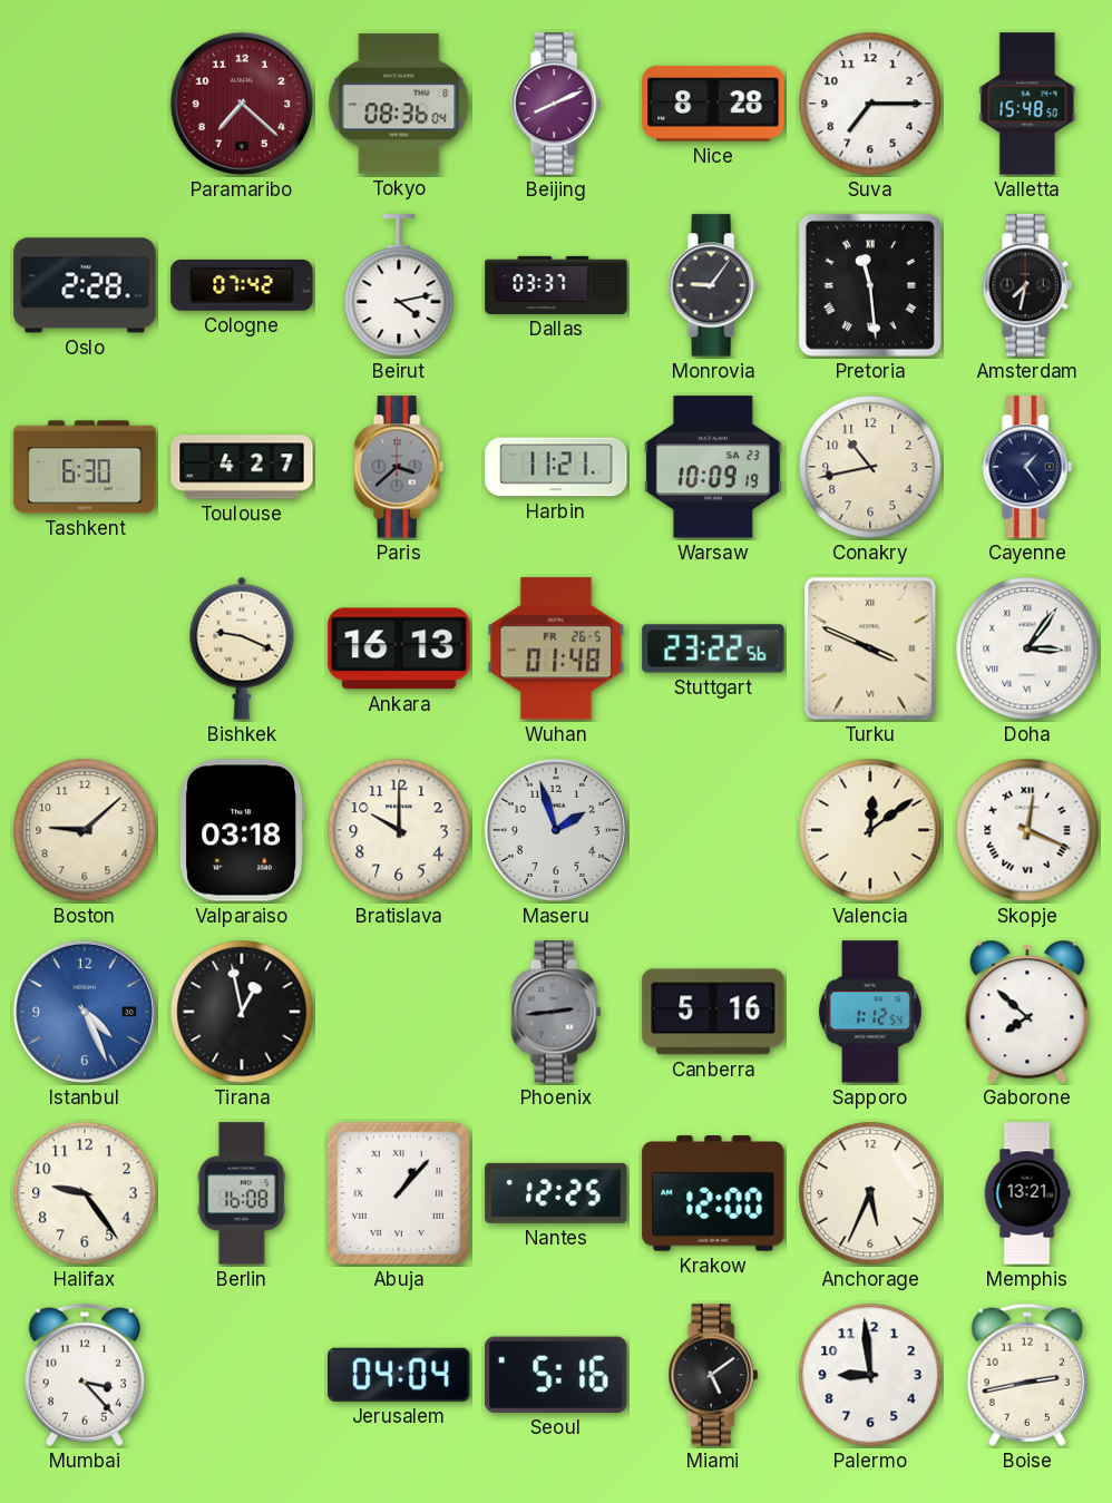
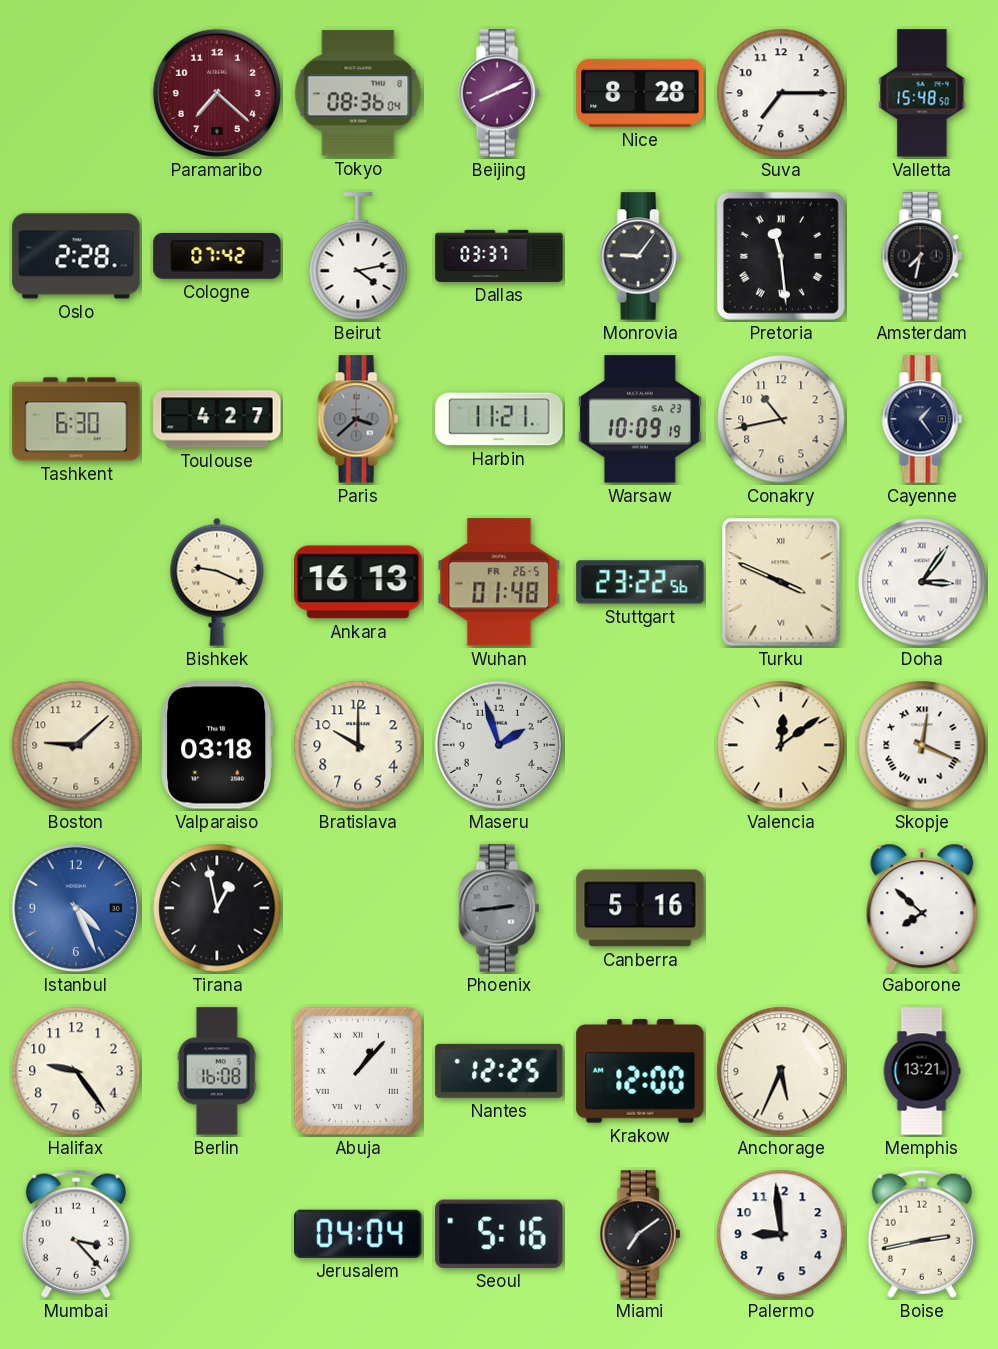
Sapporo: 1:12 -> none
Miami: 5:09 -> 7:09
